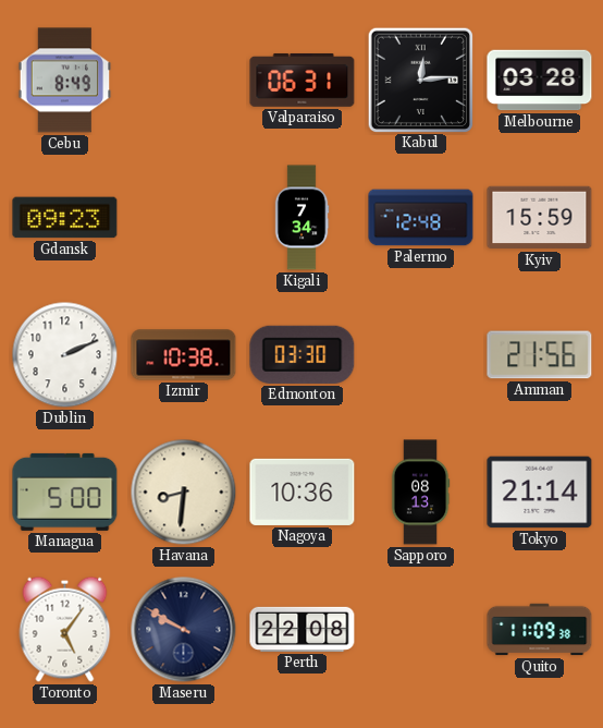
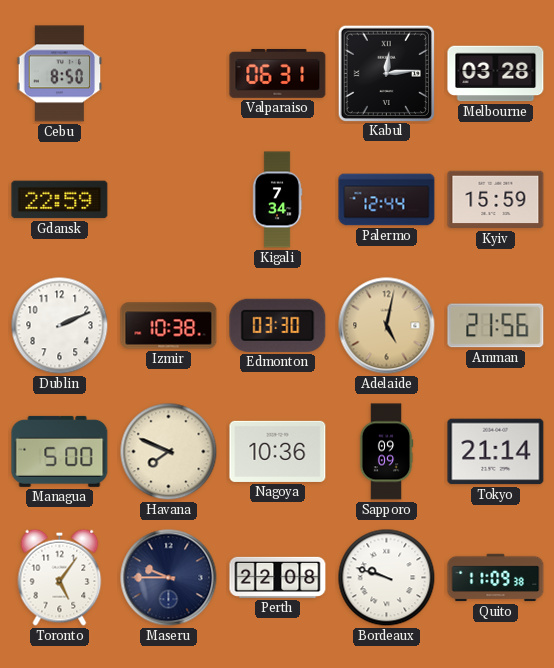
Cebu: 8:49 -> 8:50
Gdansk: 09:23 -> 22:59
Palermo: 12:48 -> 12:44
Adelaide: none -> 5:02
Havana: 8:31 -> 7:49
Sapporo: 08:13 -> 09:09
Maseru: 9:50 -> 9:45
Bordeaux: none -> 9:48
